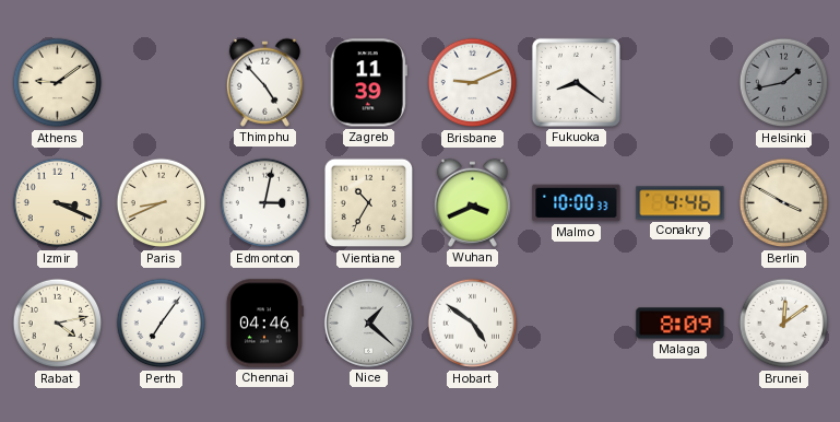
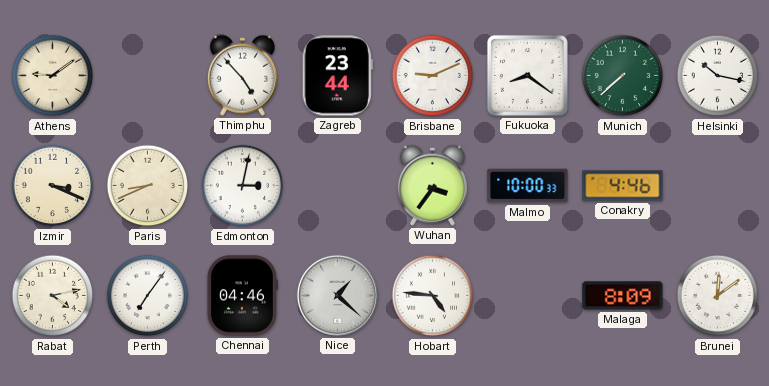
Zagreb: 11:39 -> 23:44
Munich: none -> 7:38
Helsinki: 1:43 -> 10:17
Helsinki dial: grey -> white
Vientiane: 10:35 -> none
Wuhan: 3:41 -> 3:36
Berlin: 3:50 -> none
Hobart: 4:51 -> 4:46
